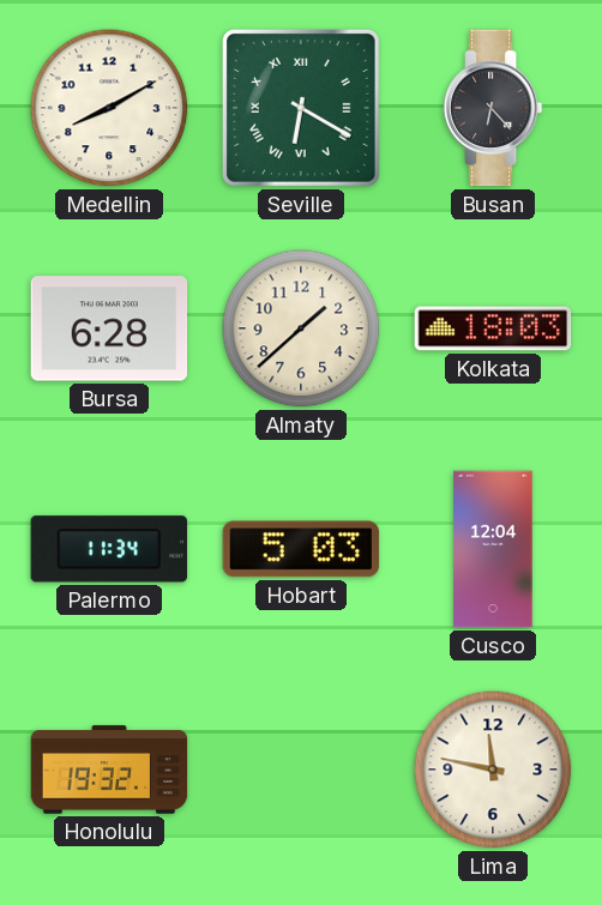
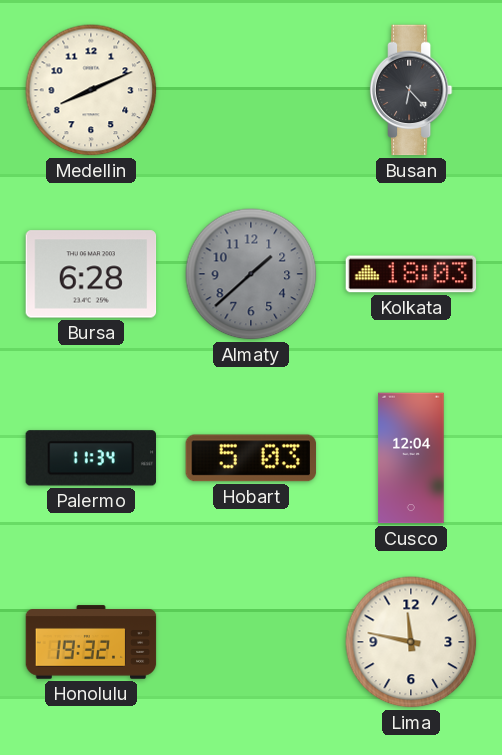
Medellin: 8:10 -> 8:11
Seville: 6:20 -> none
Almaty dial: cream -> grey
